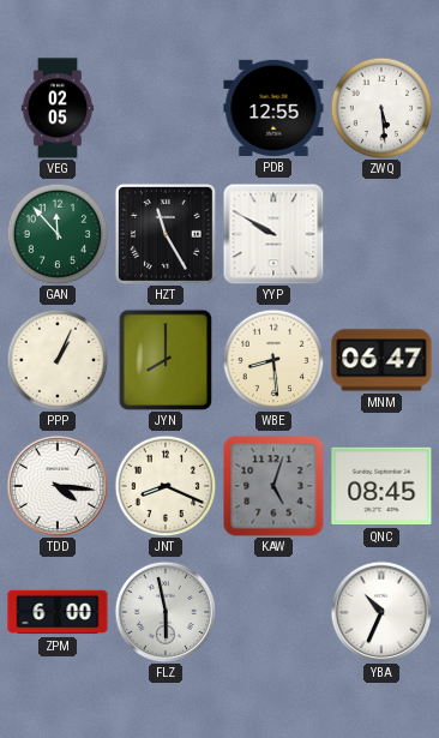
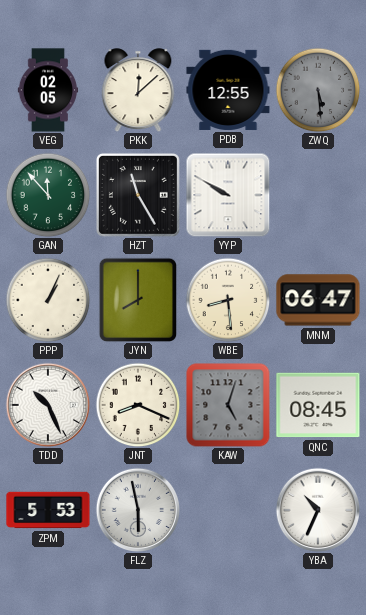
PKK: none -> 12:08
ZWQ dial: white -> grey
TDD: 4:16 -> 10:26
ZPM: 6:00 -> 5:53
